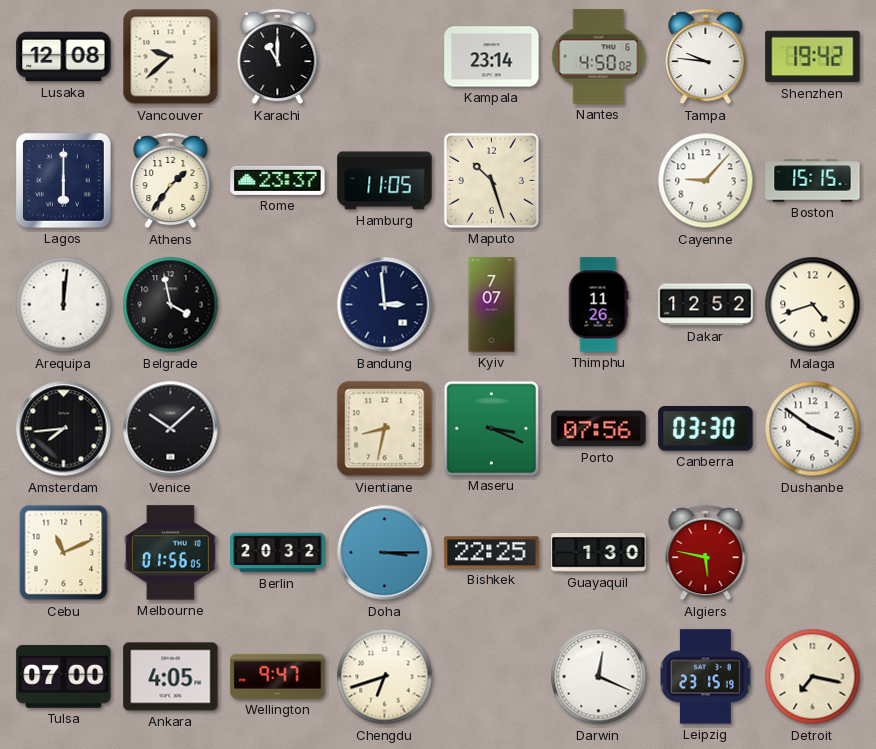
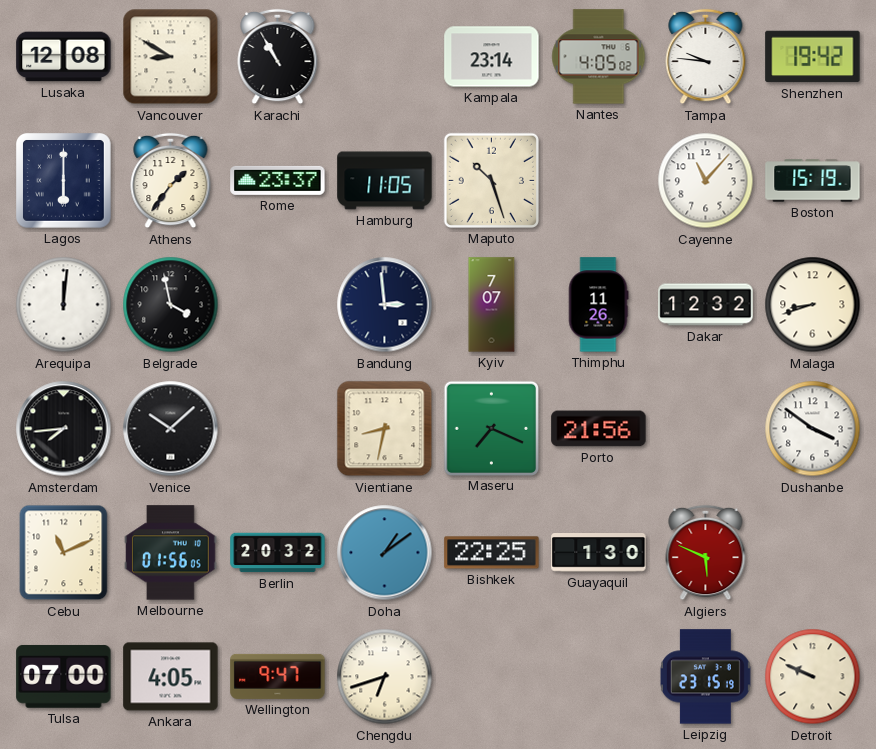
Vancouver: 9:38 -> 8:50
Karachi: 11:00 -> 10:55
Nantes: 4:50 -> 4:05
Cayenne: 9:07 -> 11:07
Boston: 15:15 -> 15:19
Dakar: 12:52 -> 12:32
Malaga: 4:42 -> 8:42
Maseru: 3:19 -> 7:19
Porto: 07:56 -> 21:56
Canberra: 03:30 -> none
Doha: 3:15 -> 1:09
Algiers: 5:47 -> 5:49
Darwin: 12:19 -> none
Detroit: 7:17 -> 9:49
